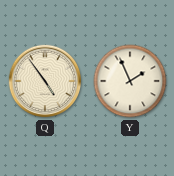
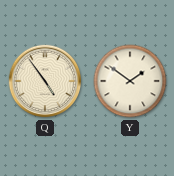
Y: 1:56 -> 1:51
